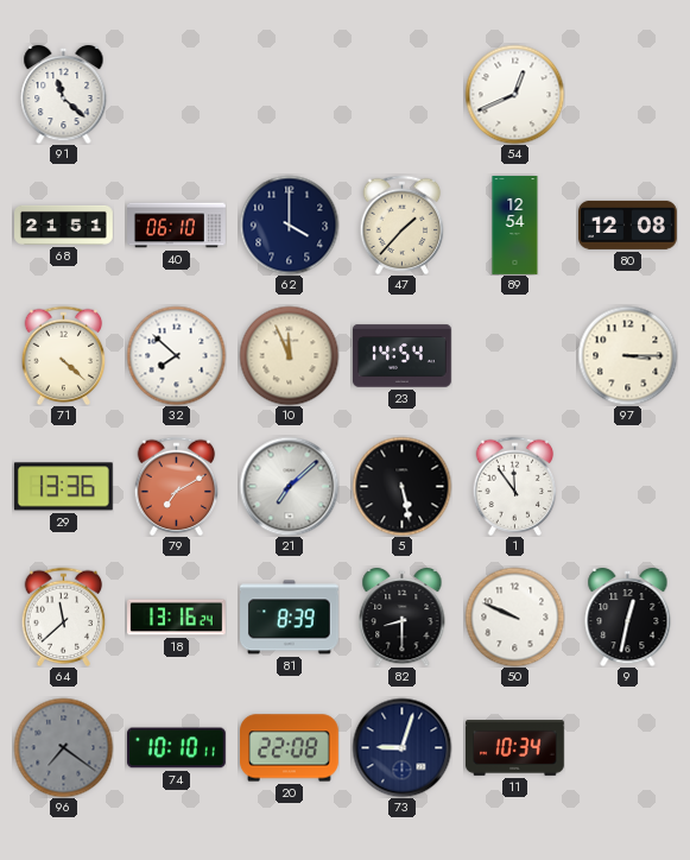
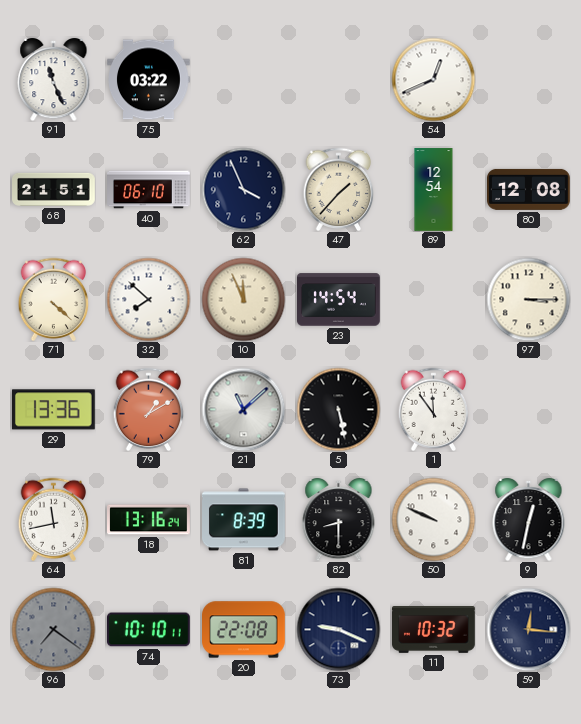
91: 11:22 -> 11:26
75: none -> 03:22
62: 4:00 -> 3:56
79: 7:10 -> 1:10
21: 7:08 -> 11:08
64: 11:38 -> 11:43
73: 9:03 -> 9:19
11: 10:34 -> 10:32
59: none -> 12:16
